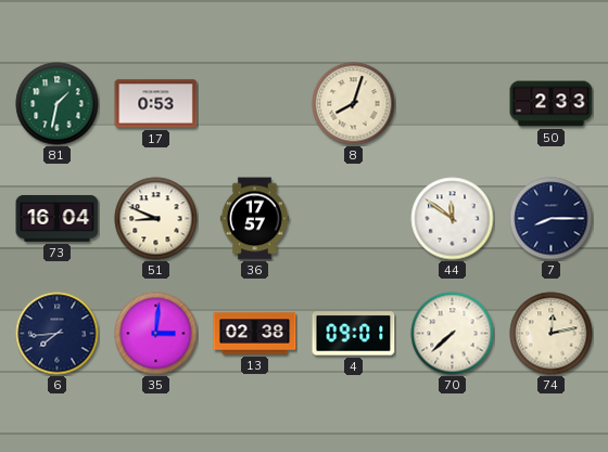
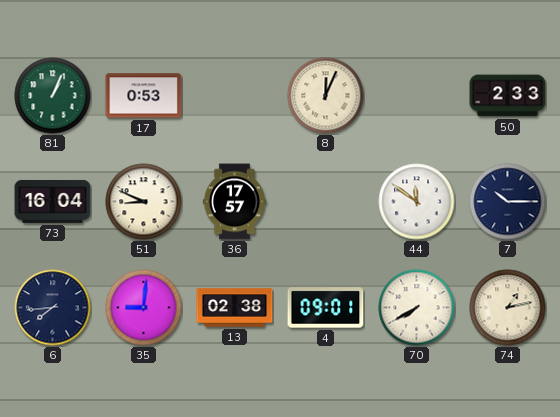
81: 1:32 -> 1:04
8: 8:03 -> 12:04
7: 8:15 -> 10:15
35: 3:01 -> 9:01
70: 7:38 -> 7:40
74: 12:13 -> 1:13
